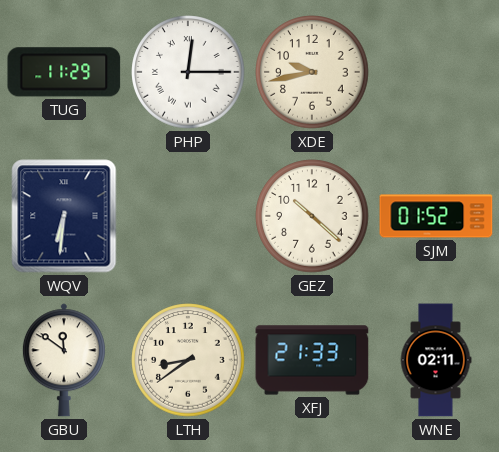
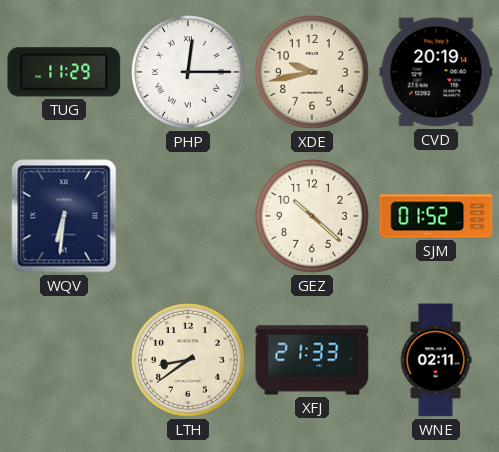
CVD: none -> 20:19
GBU: 11:51 -> none
